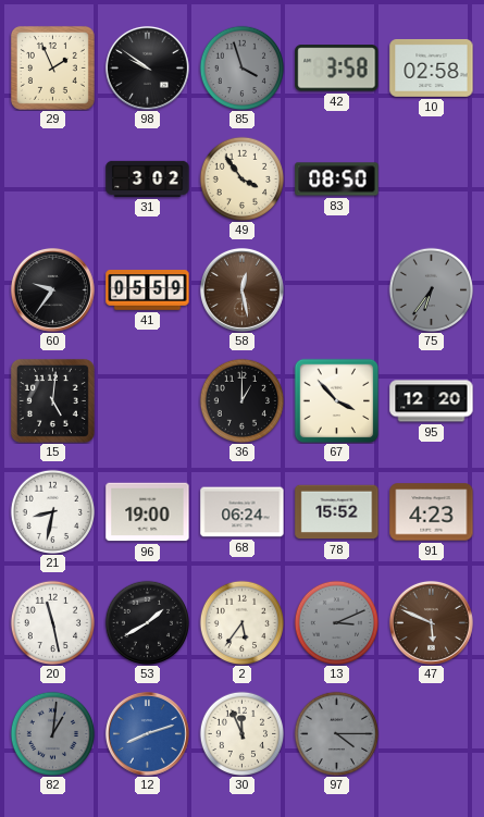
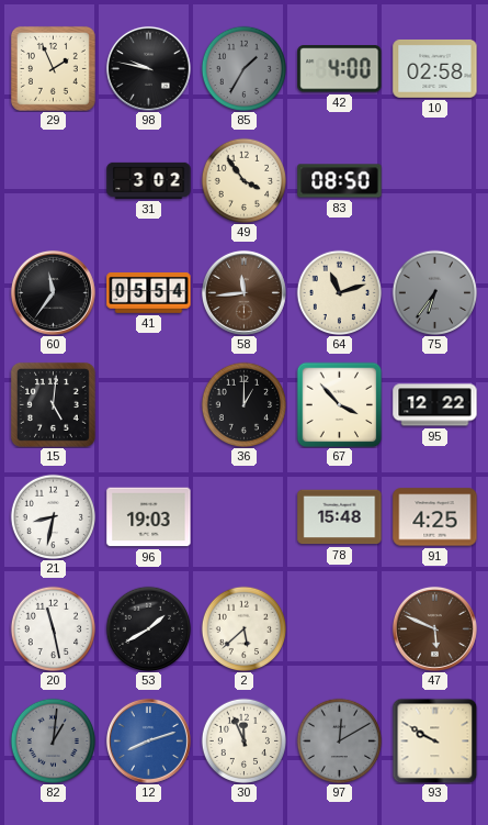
98: 9:51 -> 9:47
85: 3:57 -> 1:35
42: 3:58 -> 4:00
60: 9:36 -> 11:36
41: 05:59 -> 05:54
58: 12:28 -> 11:44
64: none -> 11:12
95: 12:20 -> 12:22
96: 19:00 -> 19:03
68: 06:24 -> none
78: 15:52 -> 15:48
91: 4:23 -> 4:25
2: 5:36 -> 5:38
13: 3:11 -> none
97: 4:15 -> 12:10
93: none -> 9:50
